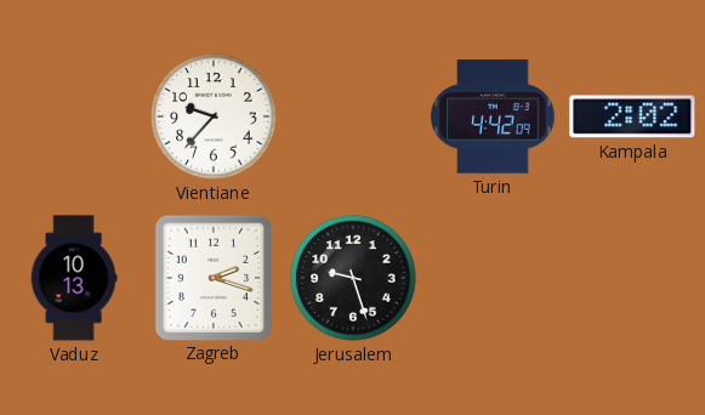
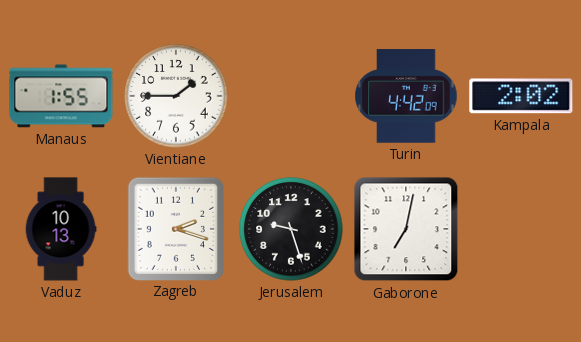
Manaus: none -> 1:55
Vientiane: 9:37 -> 1:45
Gaborone: none -> 7:02
